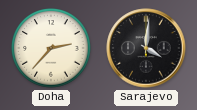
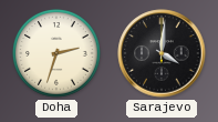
Doha: 2:37 -> 2:33
